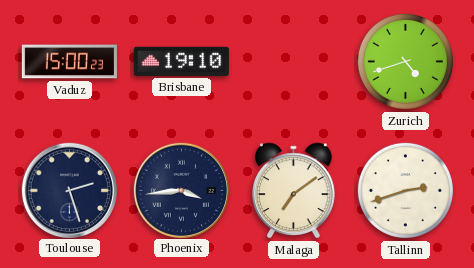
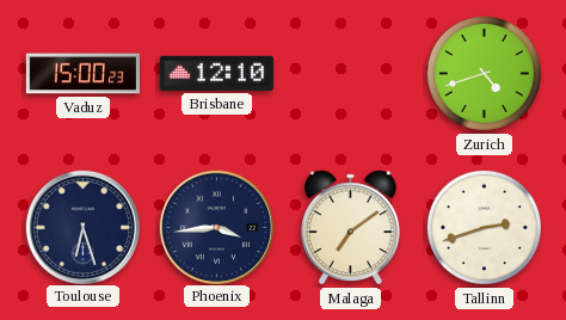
Brisbane: 19:10 -> 12:10
Toulouse: 2:27 -> 6:27
